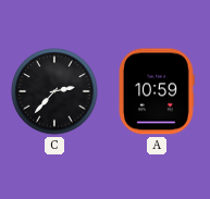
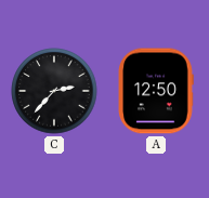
A: 10:59 -> 12:50
